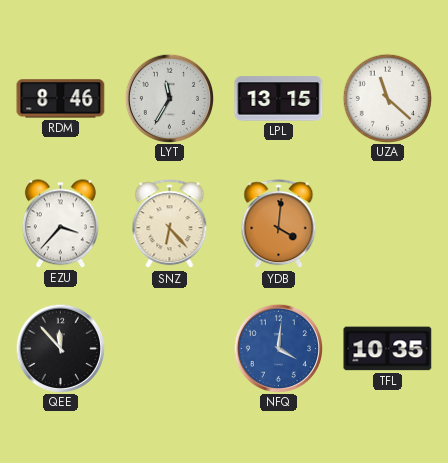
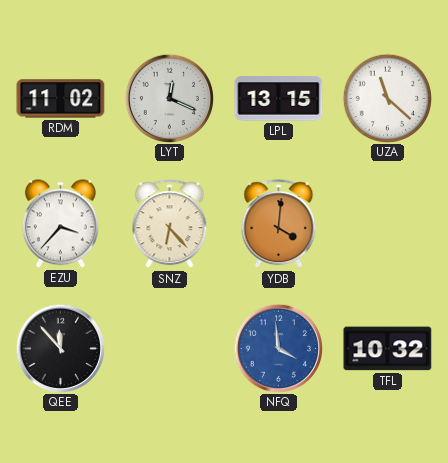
RDM: 8:46 -> 11:02
LYT: 11:35 -> 12:19
NFQ: 4:01 -> 3:59
TFL: 10:35 -> 10:32
